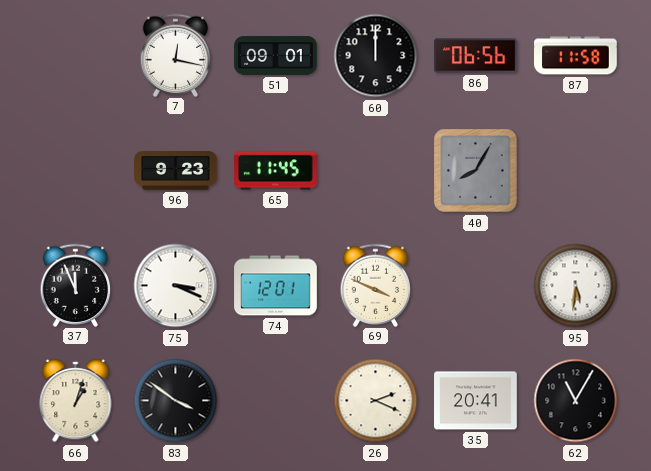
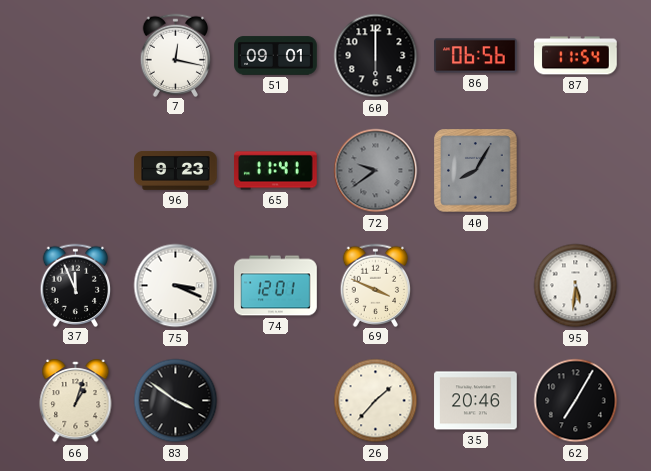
60: 12:00 -> 6:00
87: 11:58 -> 11:54
65: 11:45 -> 11:41
72: none -> 9:39
26: 2:19 -> 1:37
35: 20:41 -> 20:46
62: 11:05 -> 7:05
